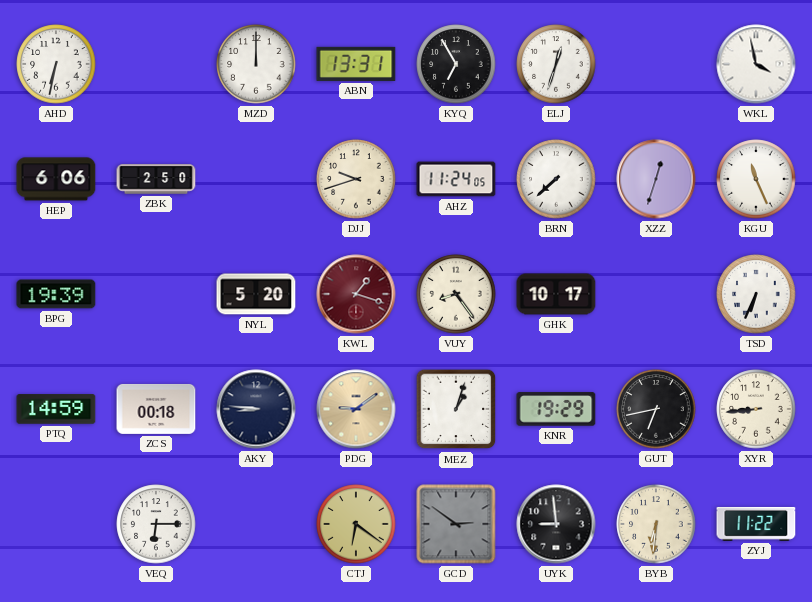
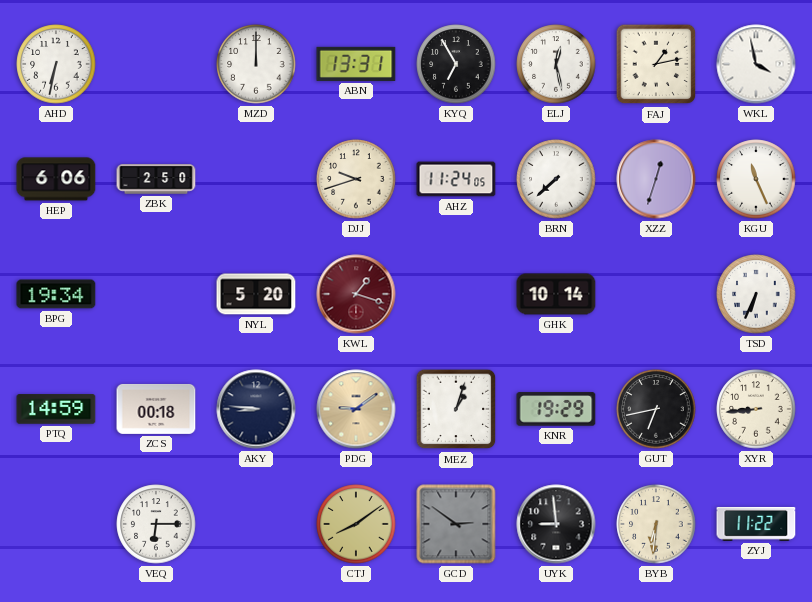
ELJ: 12:33 -> 12:28
FAJ: none -> 1:13
BPG: 19:39 -> 19:34
VUY: 8:24 -> none
GHK: 10:17 -> 10:14
CTJ: 6:21 -> 8:09
